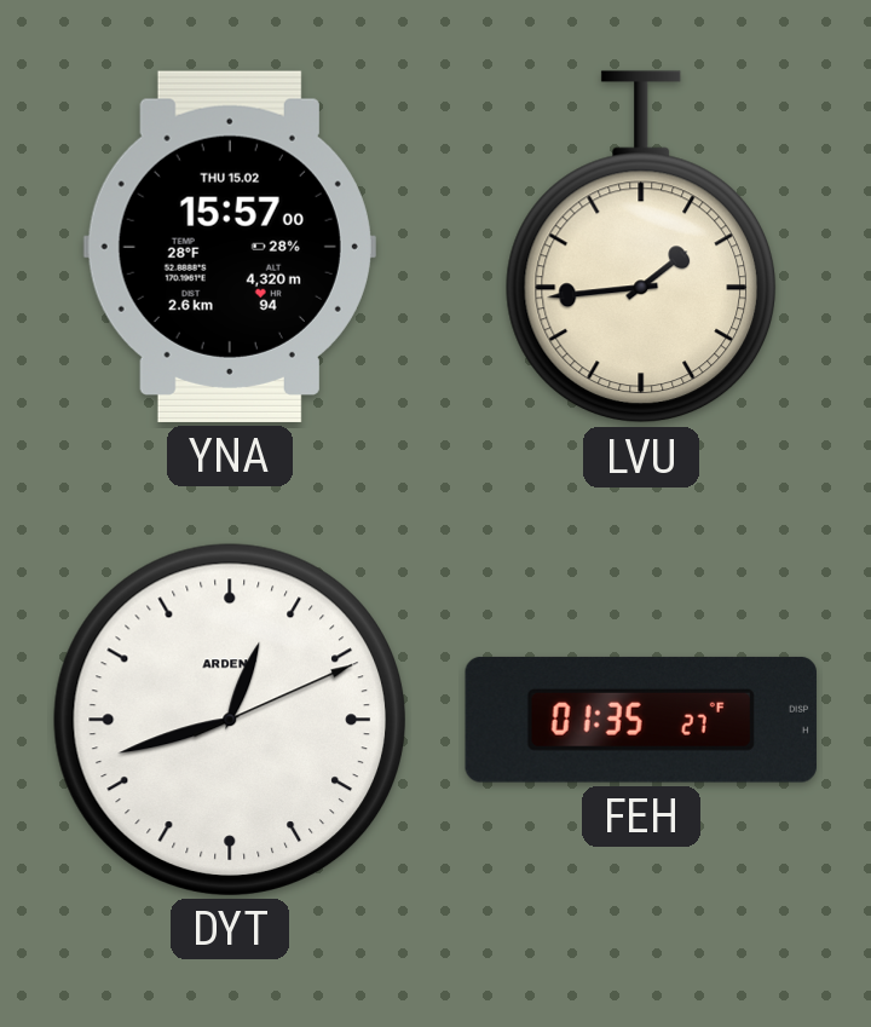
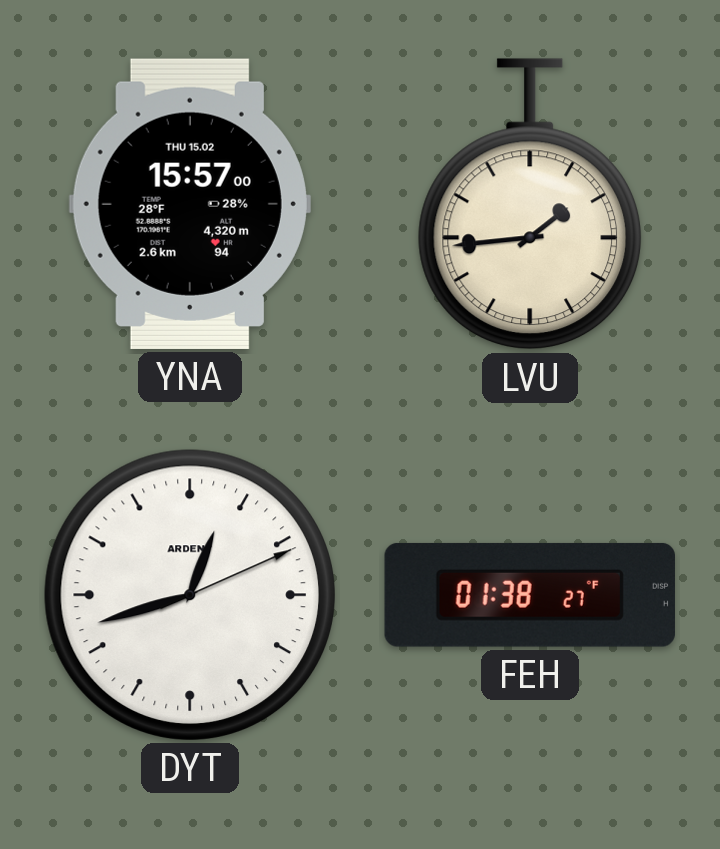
FEH: 01:35 -> 01:38
